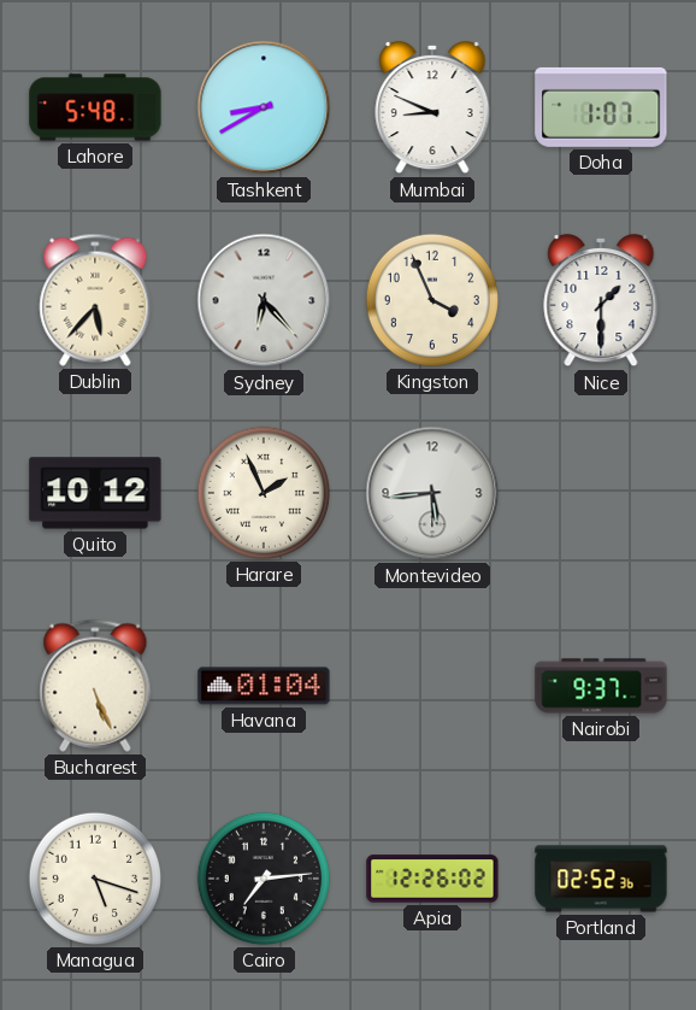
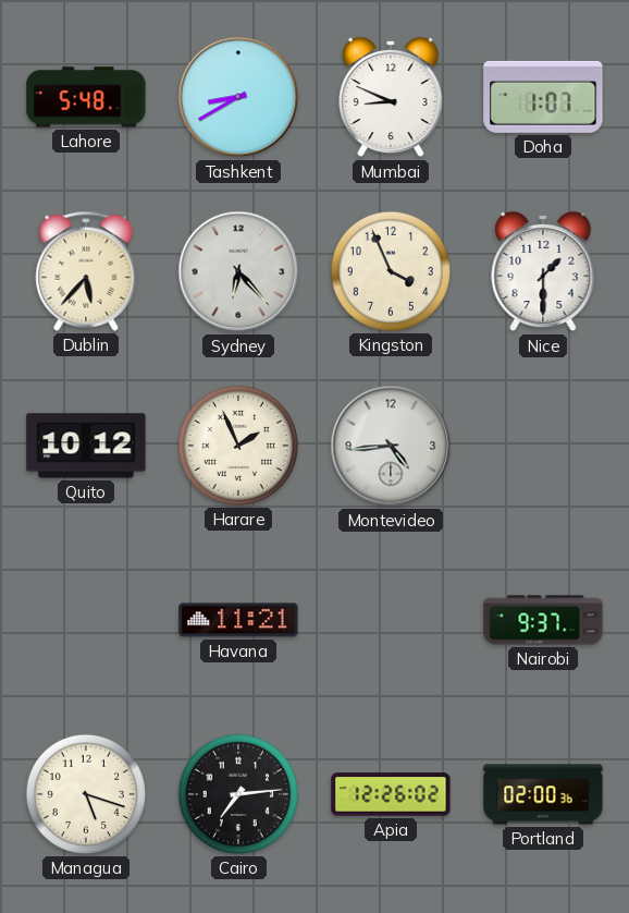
Montevideo: 5:44 -> 4:44
Bucharest: 5:26 -> none
Havana: 01:04 -> 11:21
Portland: 02:52 -> 02:00
